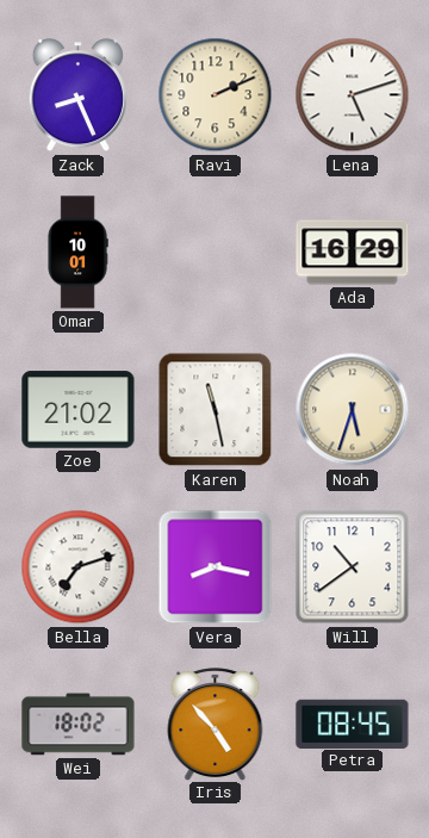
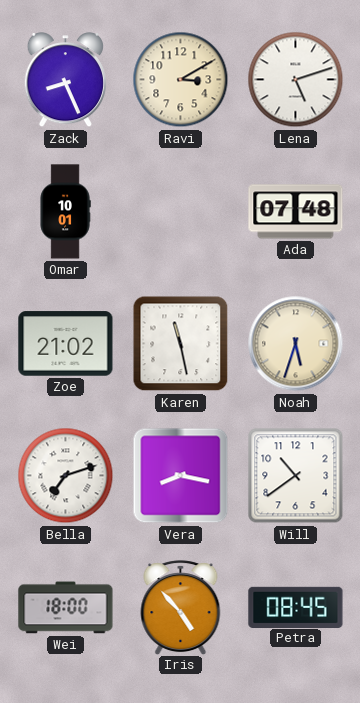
Ravi: 2:11 -> 3:10
Ada: 16:29 -> 07:48
Wei: 18:02 -> 18:00
